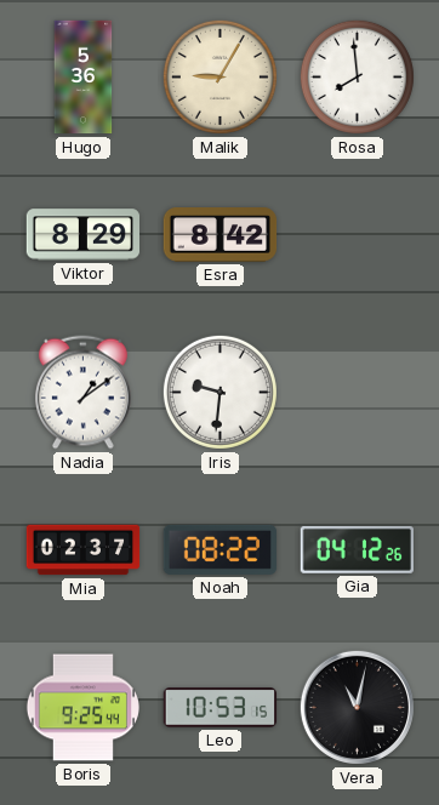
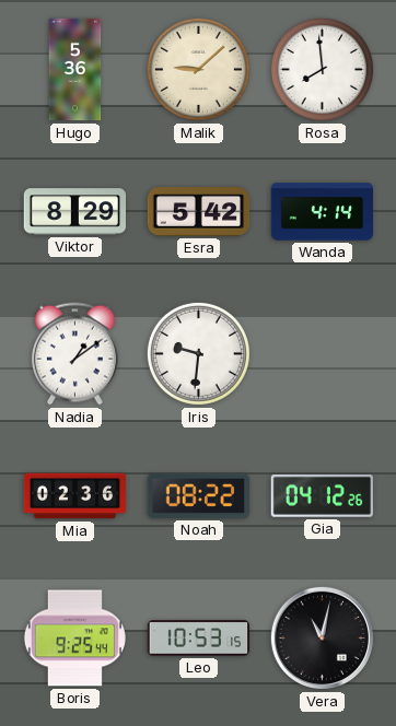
Malik: 9:05 -> 9:08
Esra: 8:42 -> 5:42
Wanda: none -> 4:14
Mia: 02:37 -> 02:36
